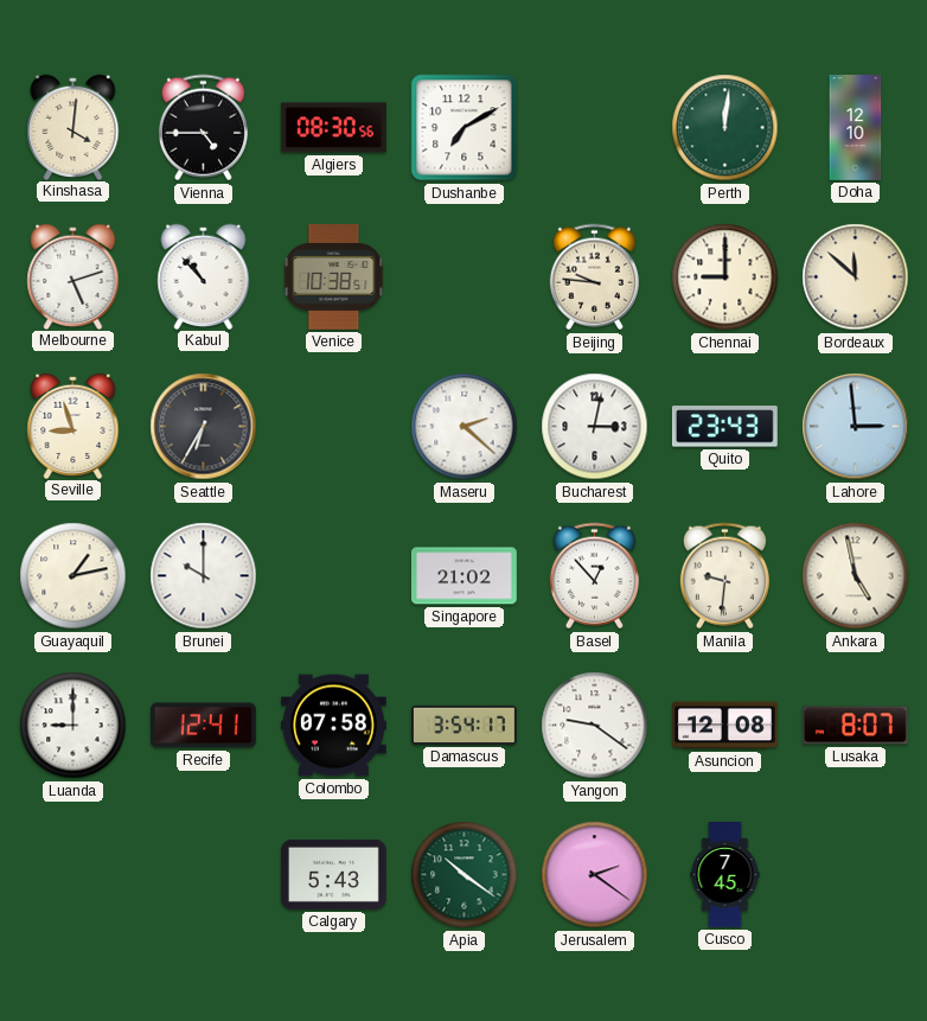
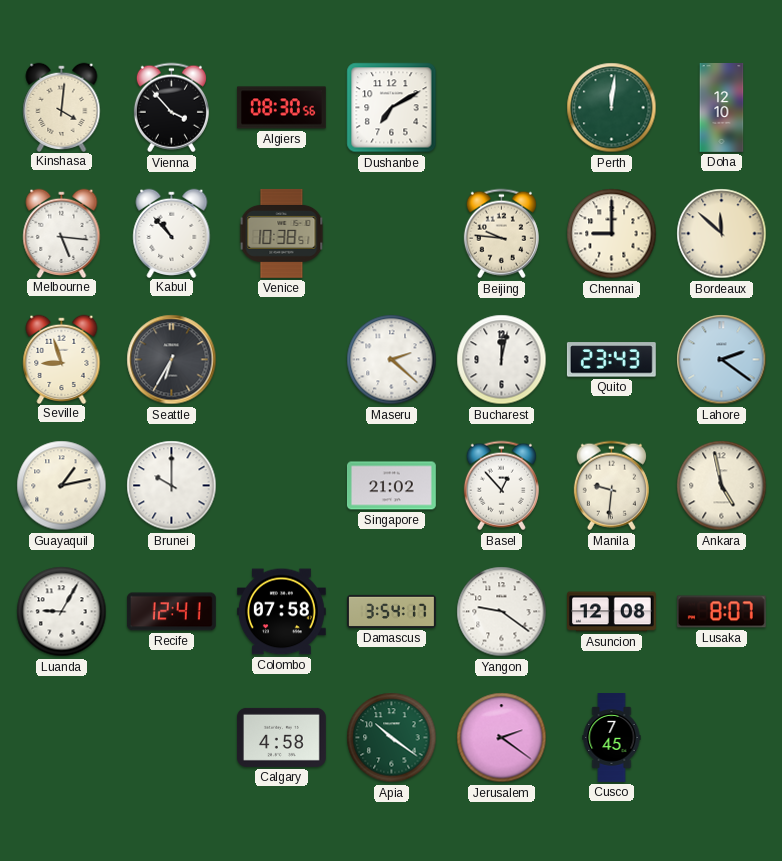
Vienna: 4:45 -> 3:53
Melbourne: 5:12 -> 5:16
Bucharest: 3:02 -> 12:02
Lahore: 2:59 -> 2:21
Luanda: 9:00 -> 9:05
Calgary: 5:43 -> 4:58
